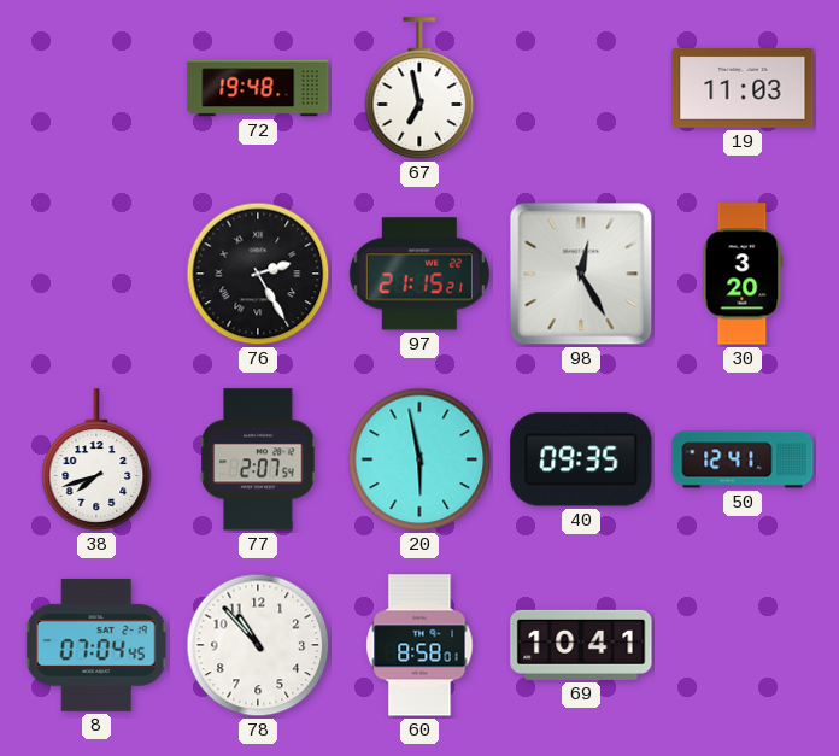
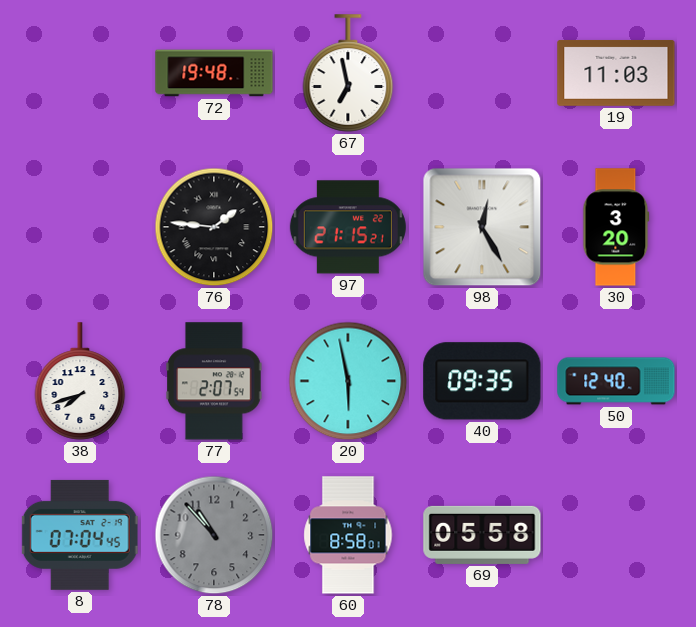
76: 2:25 -> 1:46
50: 12:41 -> 12:40
78 dial: white -> grey
69: 10:41 -> 05:58
